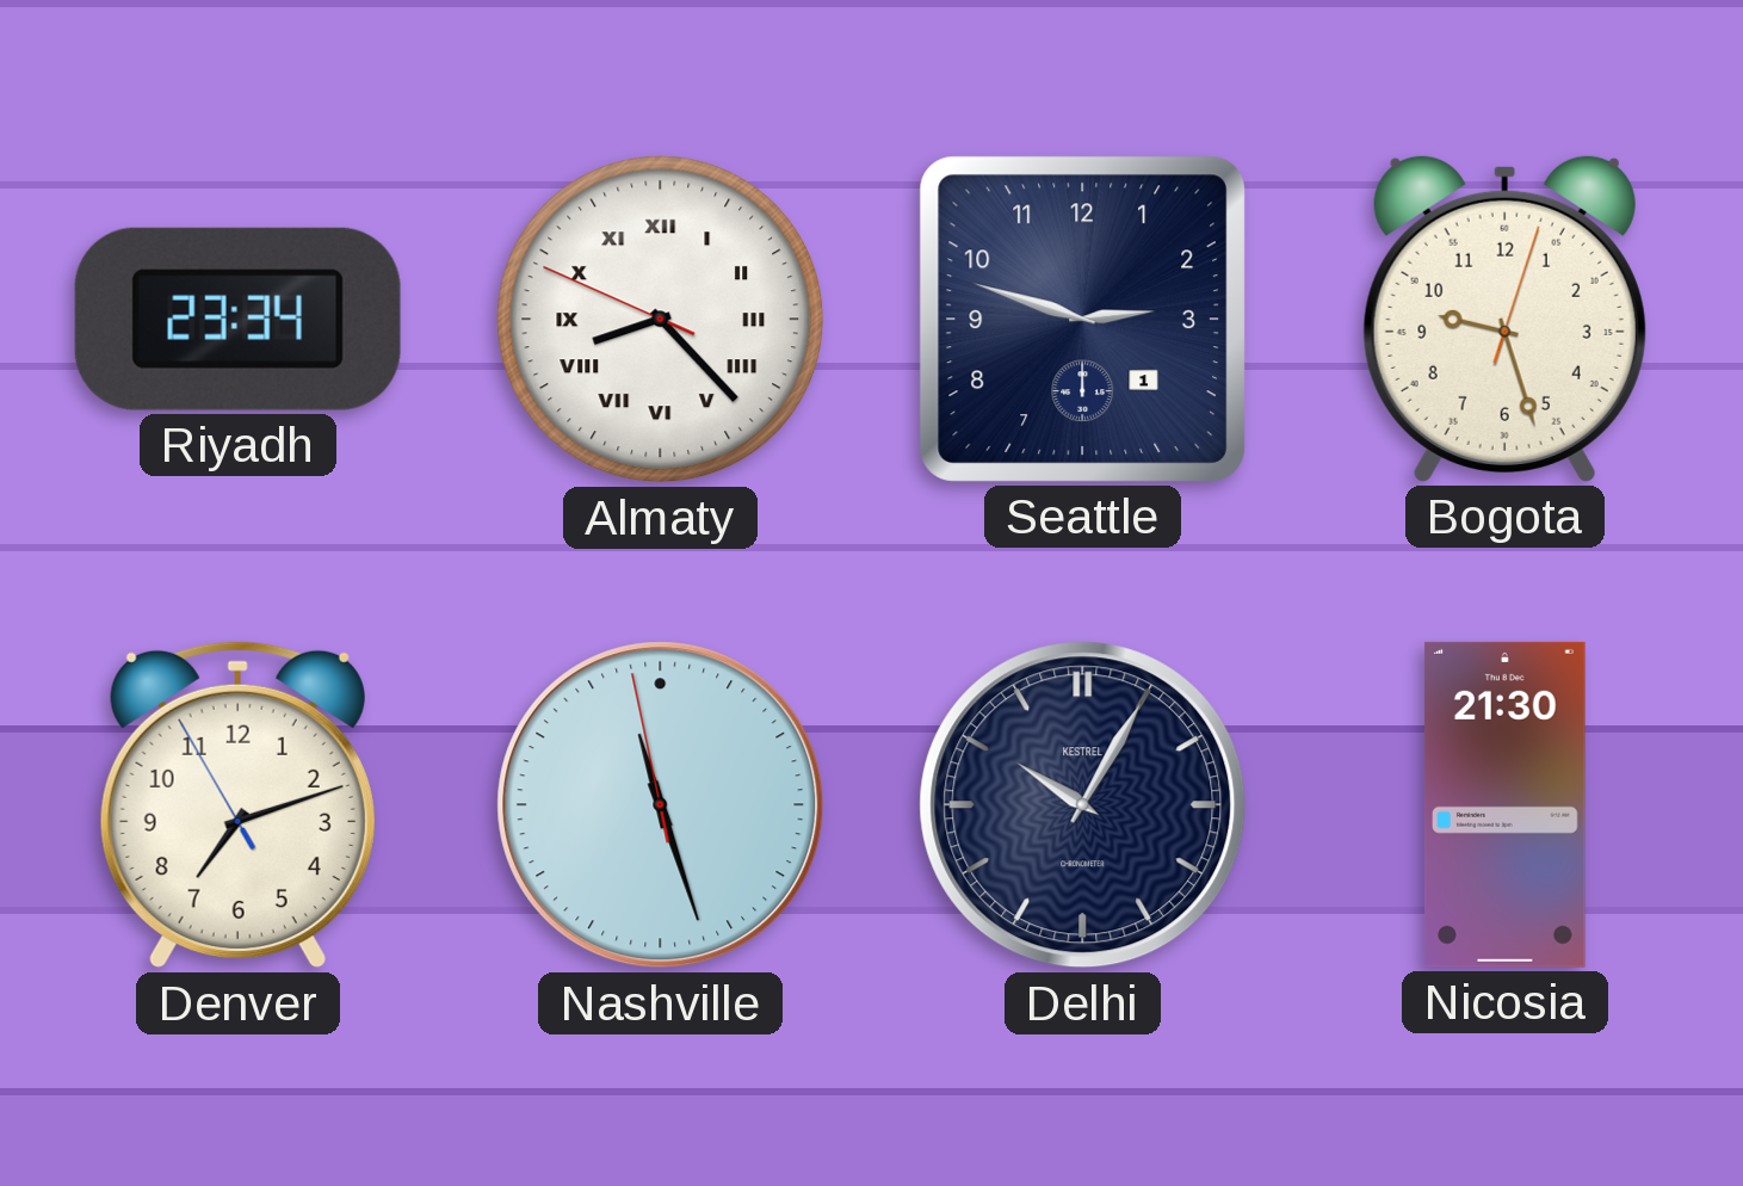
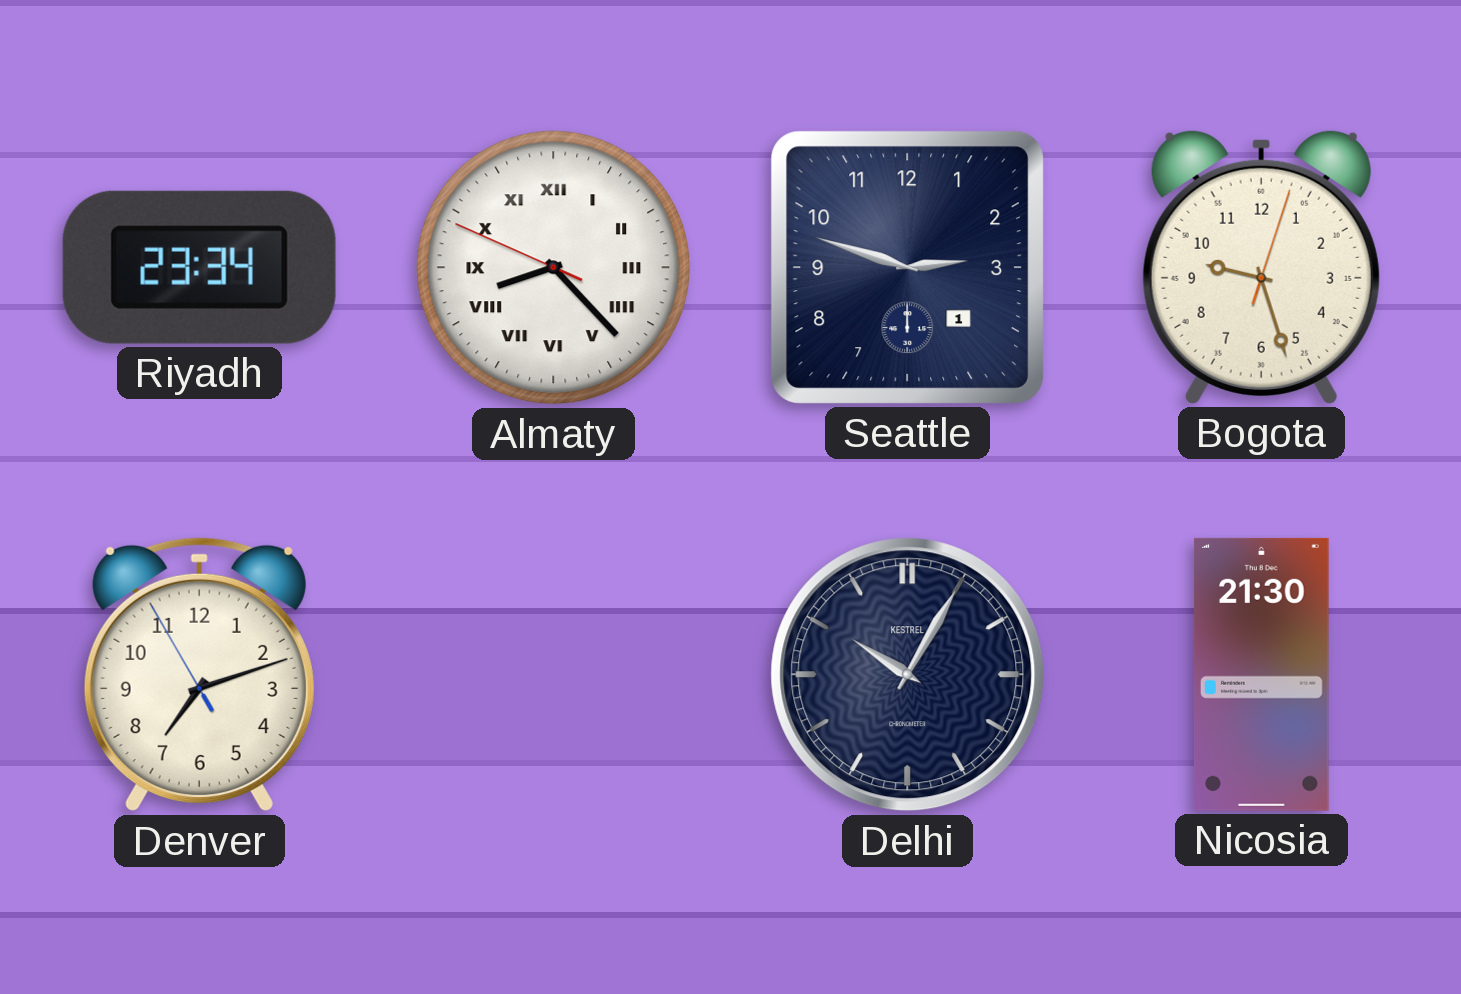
Nashville: 11:26 -> none
